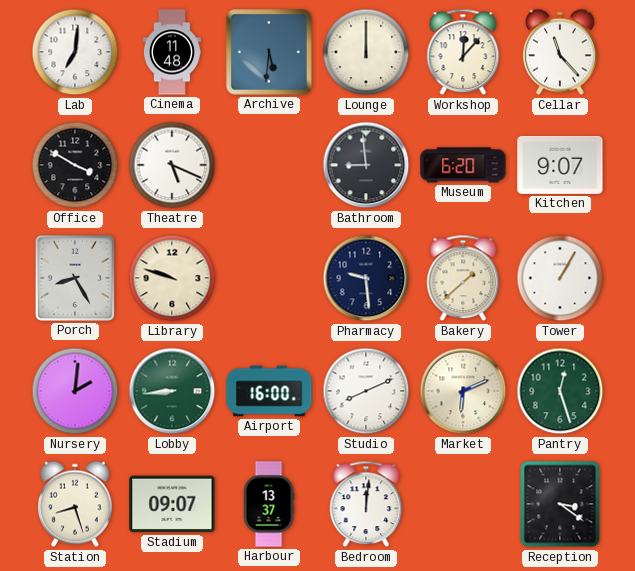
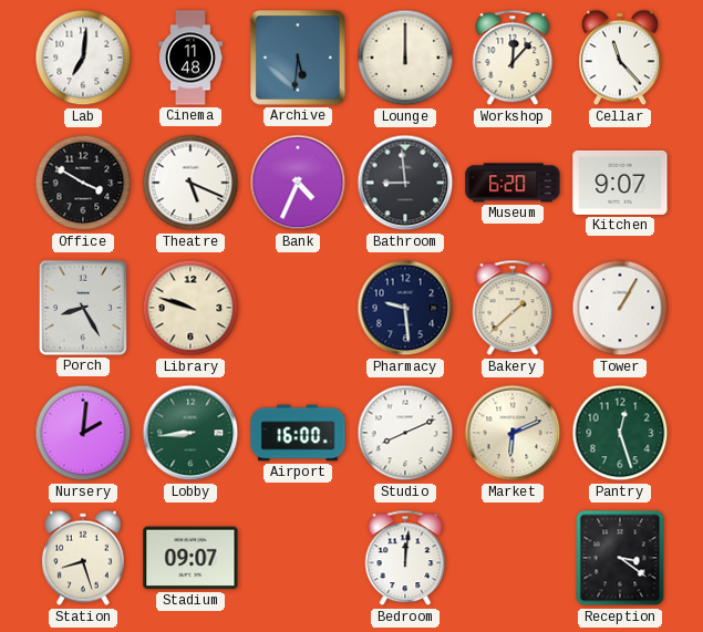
Bank: none -> 4:34
Harbour: 13:37 -> none
